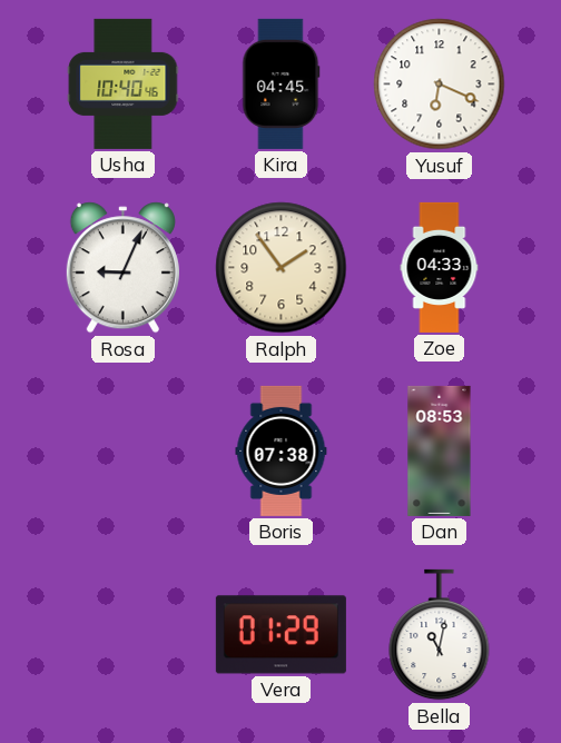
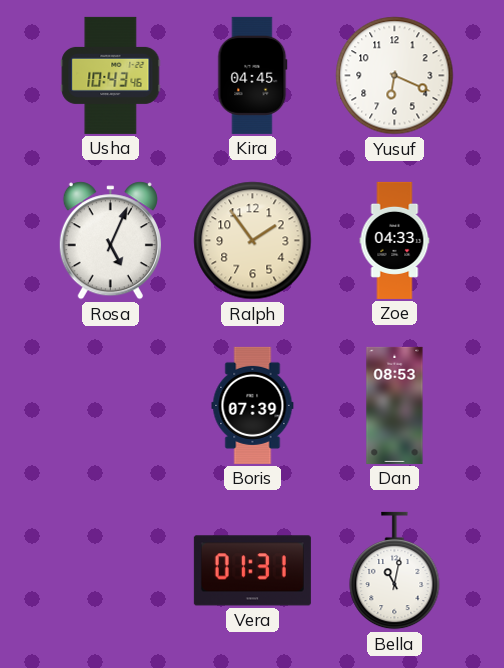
Usha: 10:40 -> 10:43
Rosa: 9:04 -> 5:04
Boris: 07:38 -> 07:39
Vera: 01:29 -> 01:31
